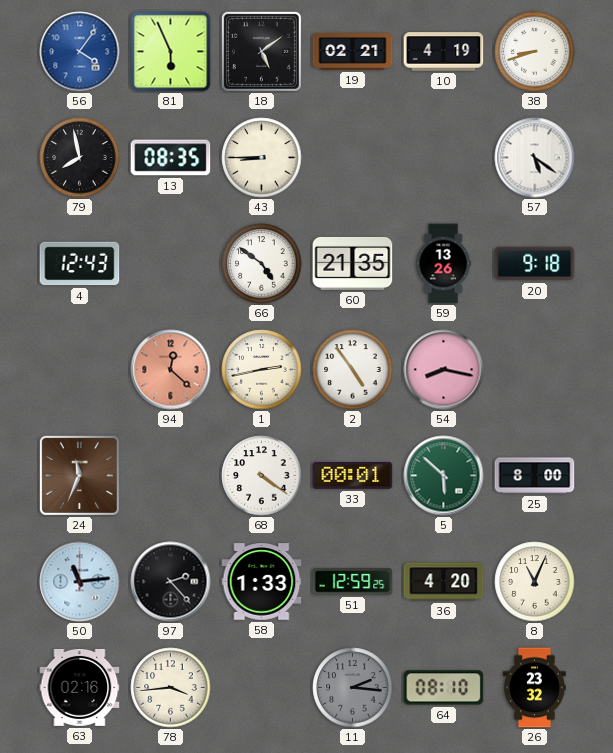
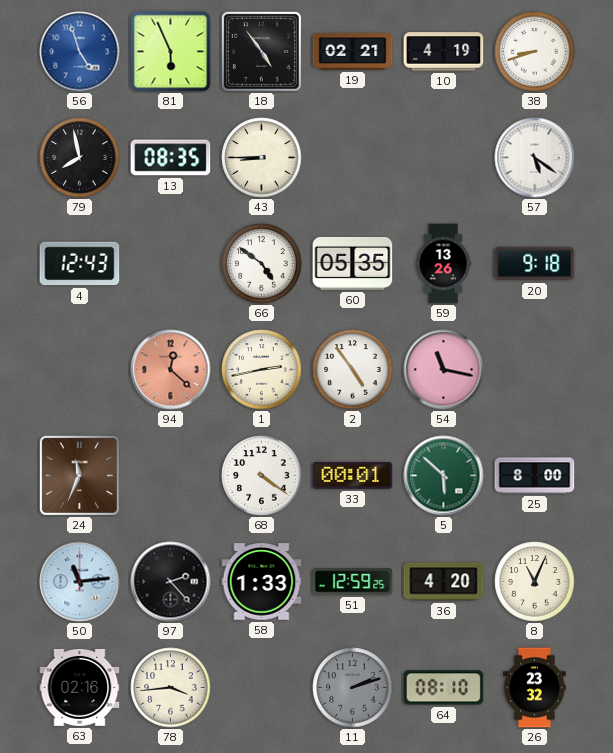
56: 4:06 -> 4:57
18: 5:09 -> 4:54
60: 21:35 -> 05:35
54: 8:17 -> 11:17
11: 2:16 -> 2:12
